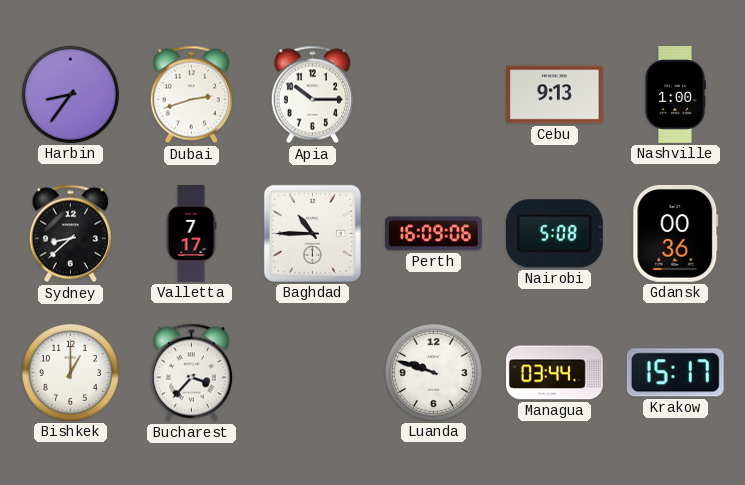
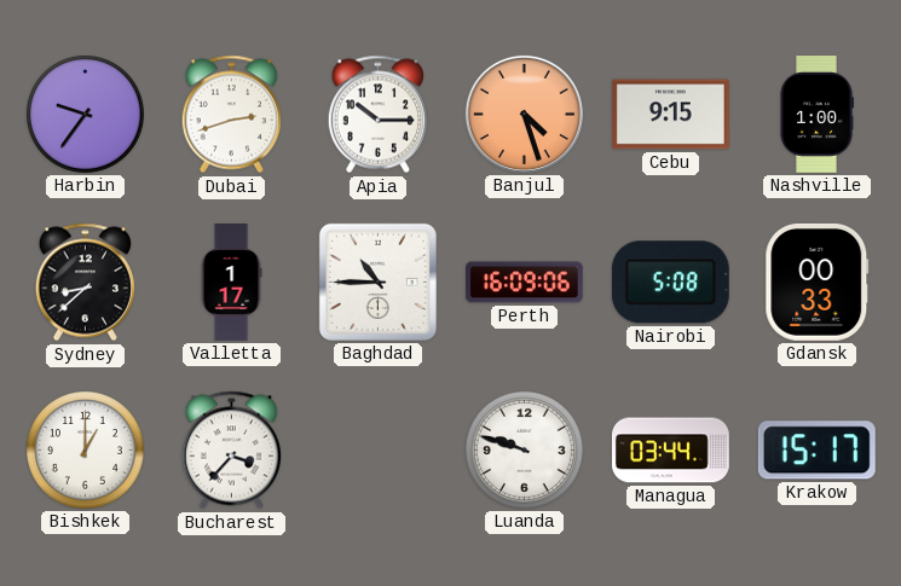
Harbin: 8:36 -> 9:36
Banjul: none -> 4:27
Cebu: 9:13 -> 9:15
Valletta: 7:17 -> 1:17
Gdansk: 00:36 -> 00:33
